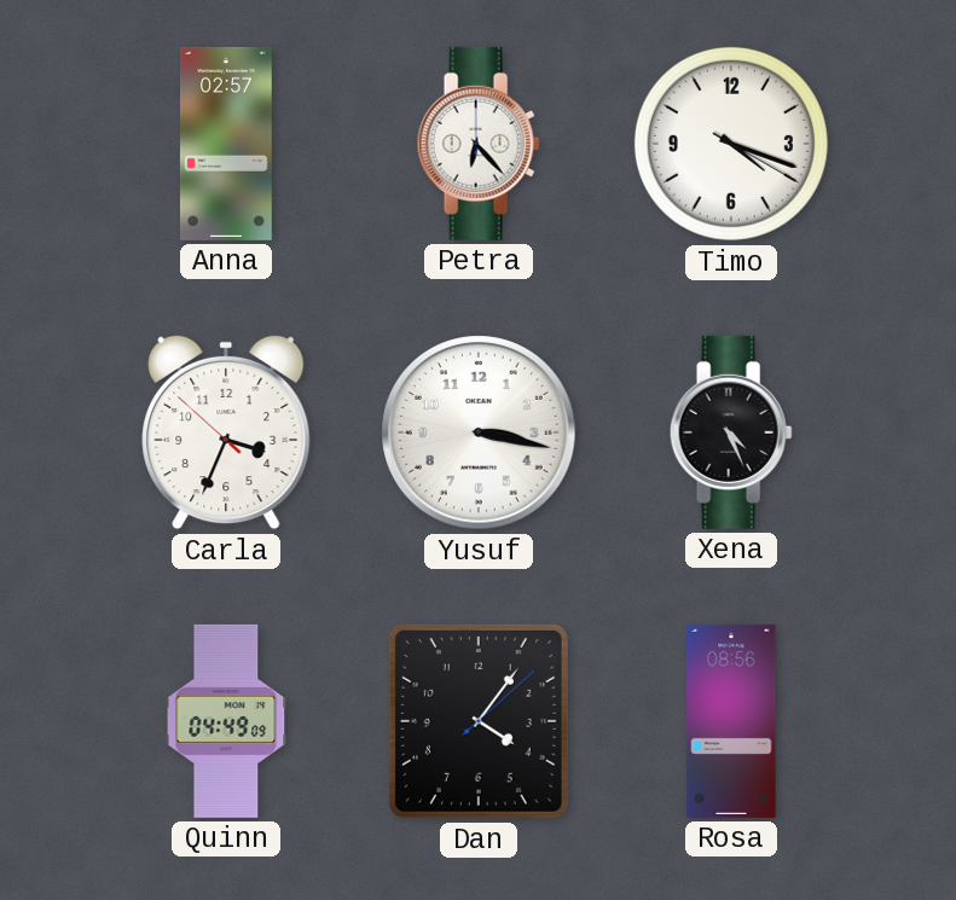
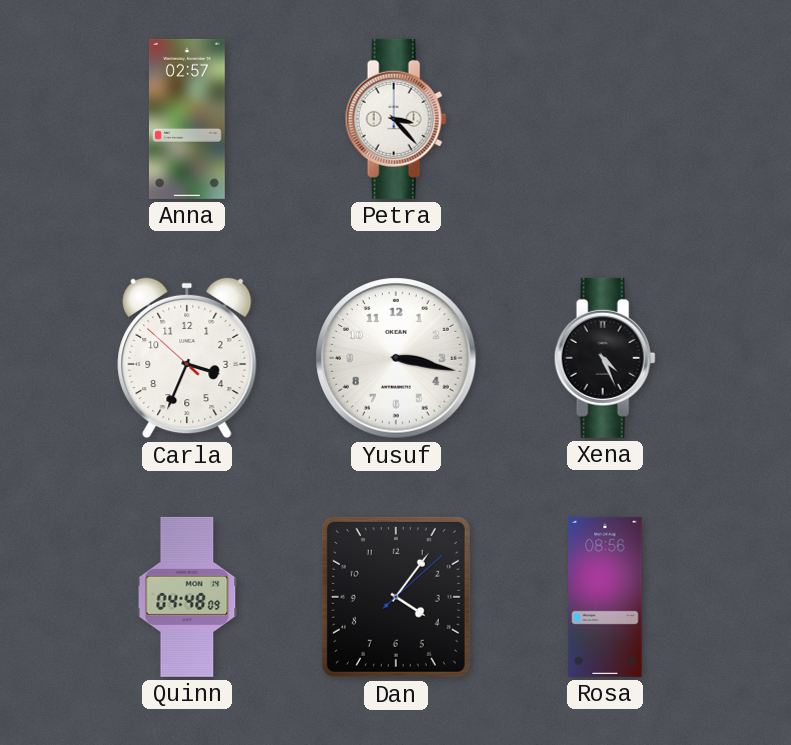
Petra: 6:23 -> 3:23
Timo: 4:18 -> none
Quinn: 04:49 -> 04:48
